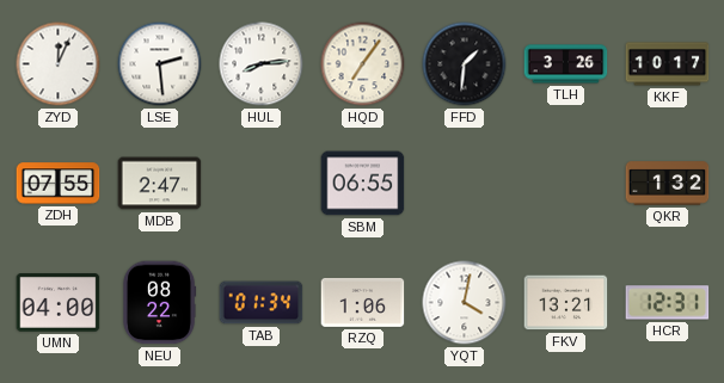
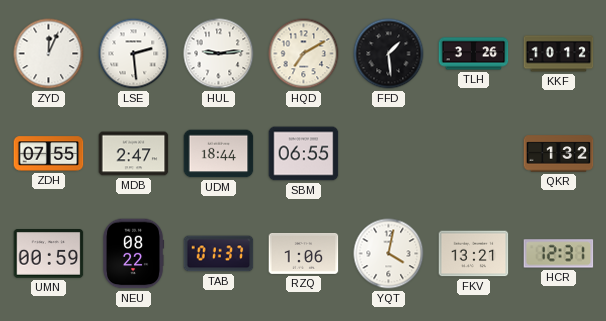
HUL: 8:14 -> 9:14
HQD: 7:06 -> 7:10
FFD: 1:31 -> 1:29
KKF: 10:17 -> 10:12
UDM: none -> 18:44
UMN: 04:00 -> 00:59
TAB: 01:34 -> 01:37
